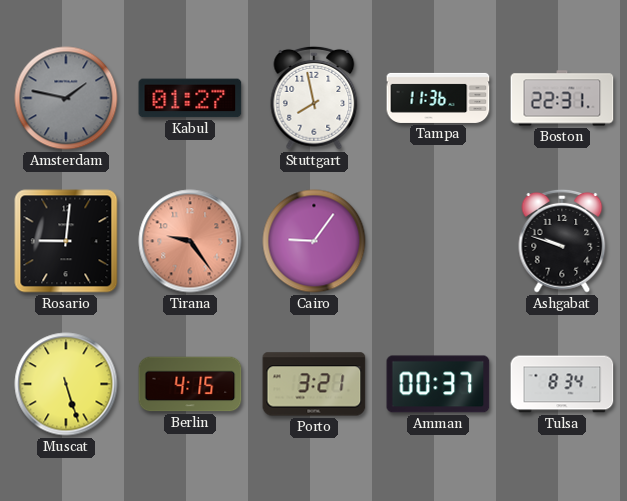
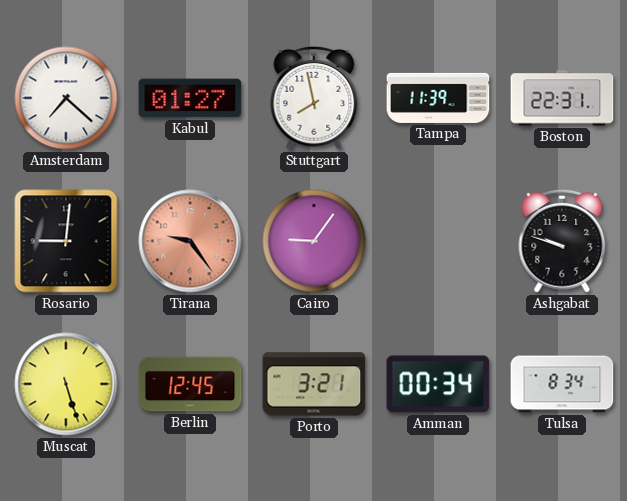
Amsterdam: 1:47 -> 7:22
Amsterdam dial: grey -> white
Tampa: 11:36 -> 11:39
Berlin: 4:15 -> 12:45
Amman: 00:37 -> 00:34
